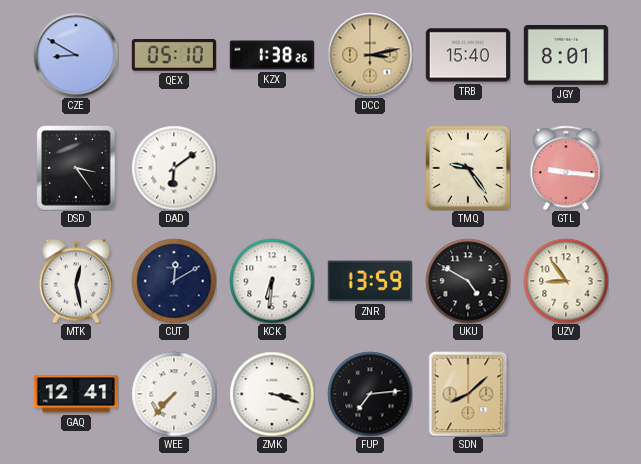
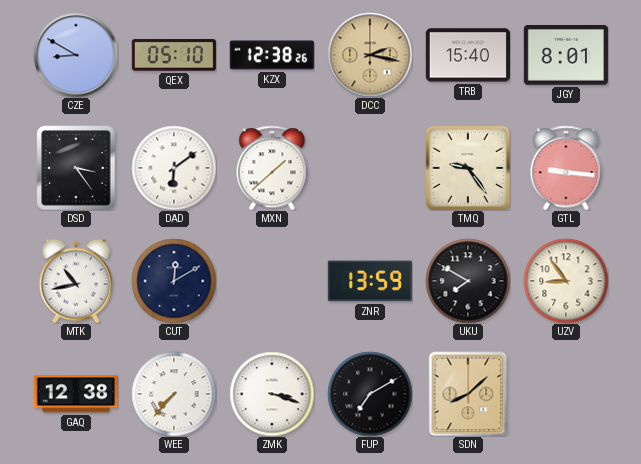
KZX: 1:38 -> 12:38
DCC: 3:13 -> 2:17
MXN: none -> 1:38
MTK: 12:28 -> 10:43
KCK: 6:31 -> none
UKU: 4:50 -> 7:50
GAQ: 12:41 -> 12:38
FUP: 7:14 -> 7:10
